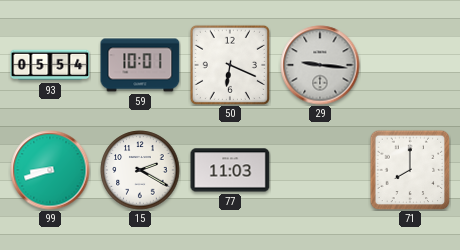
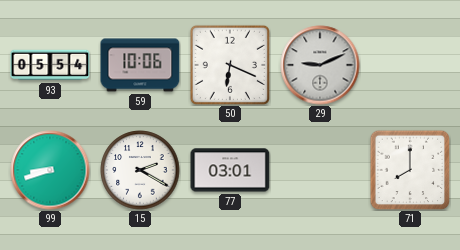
59: 10:01 -> 10:06
29: 9:16 -> 9:11
77: 11:03 -> 03:01
